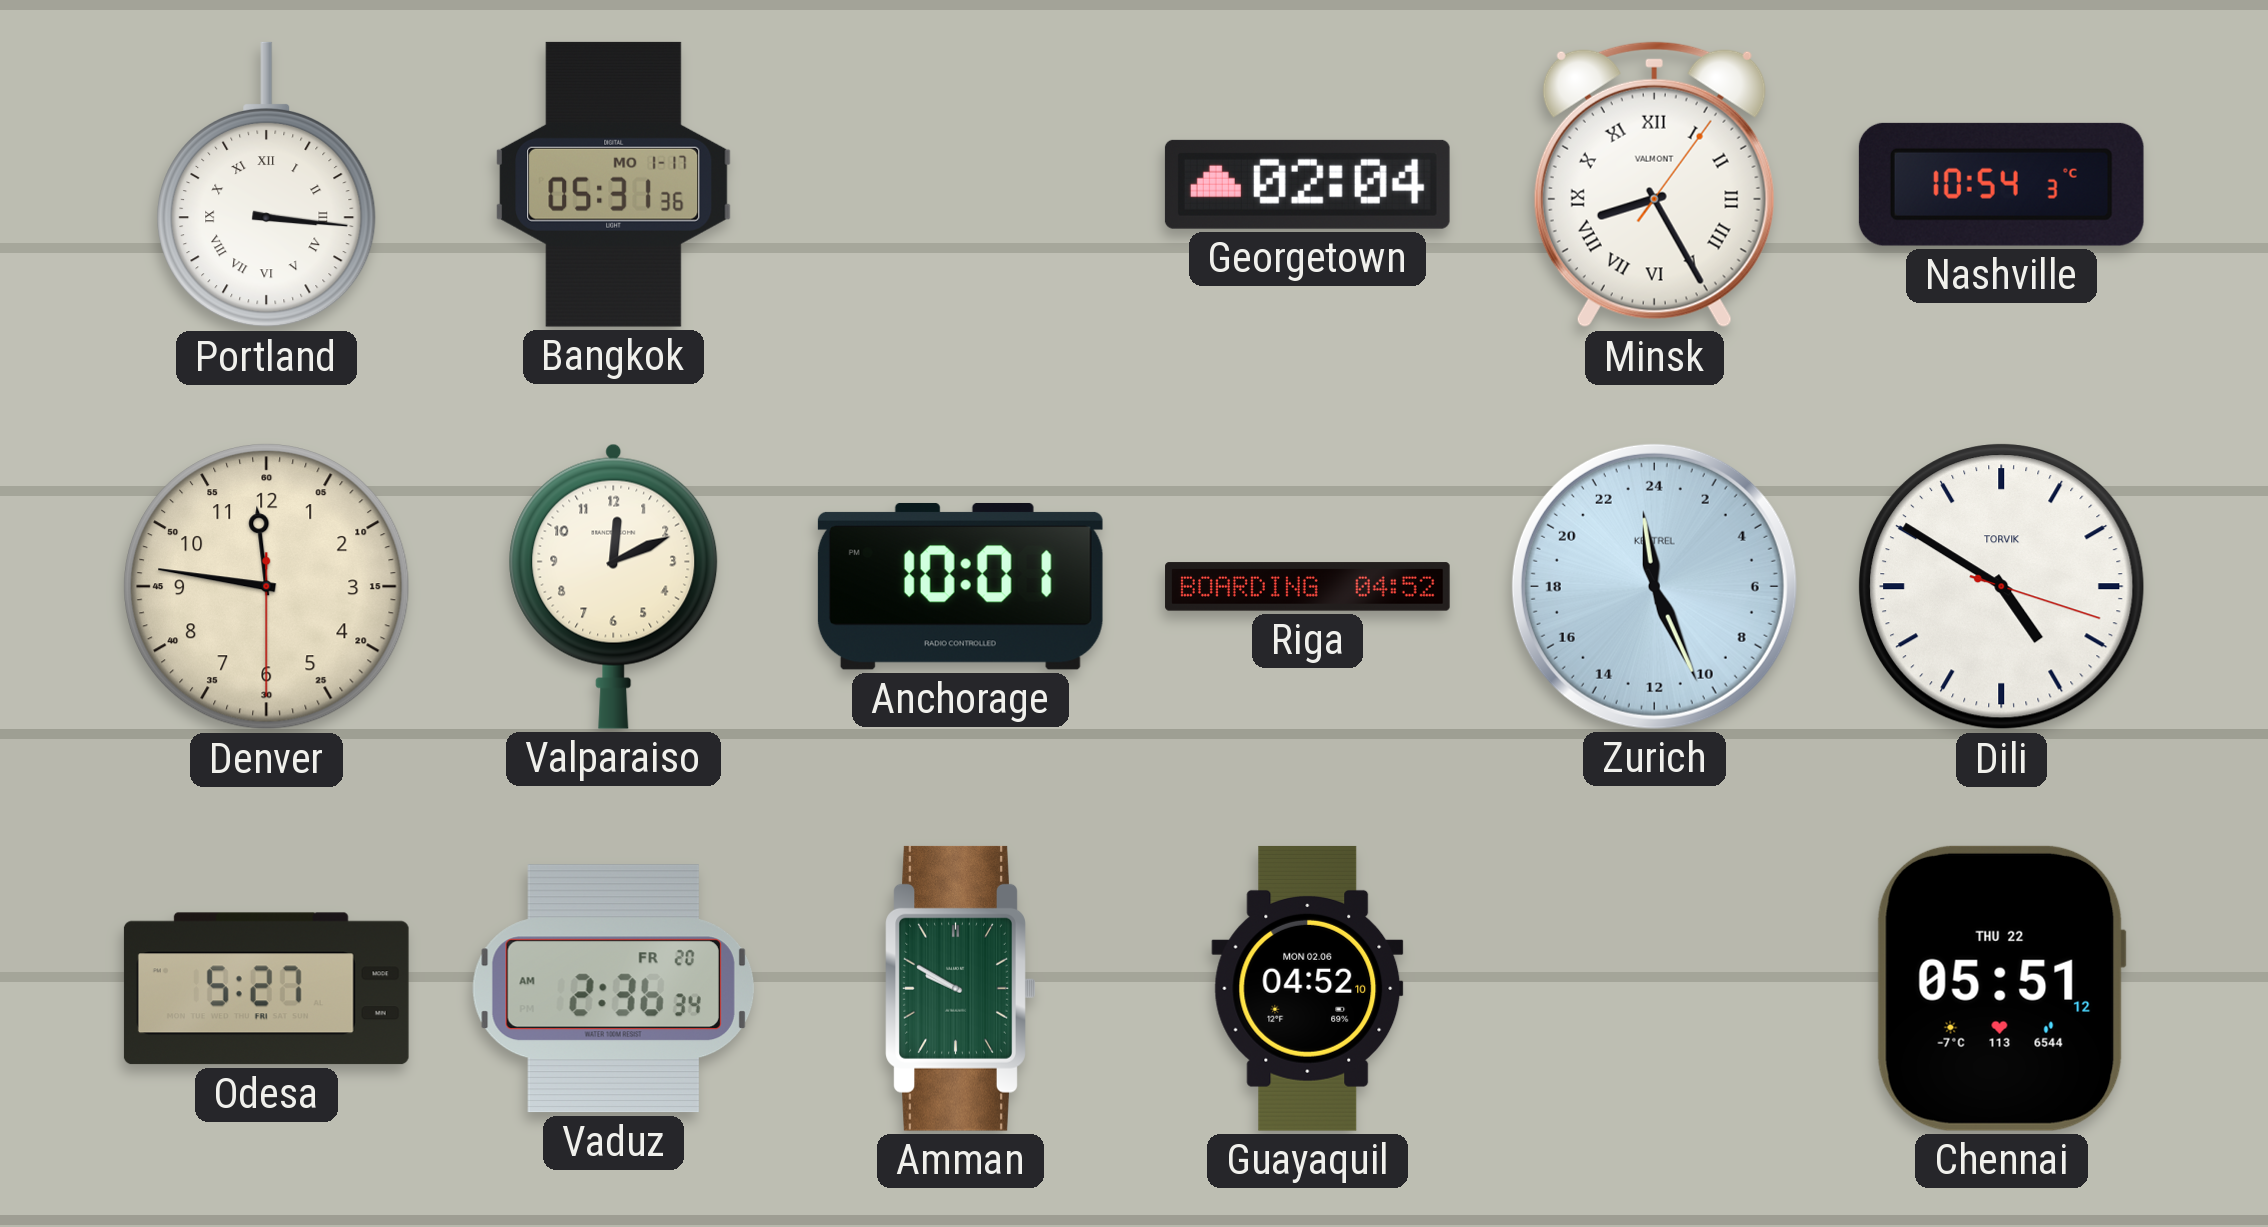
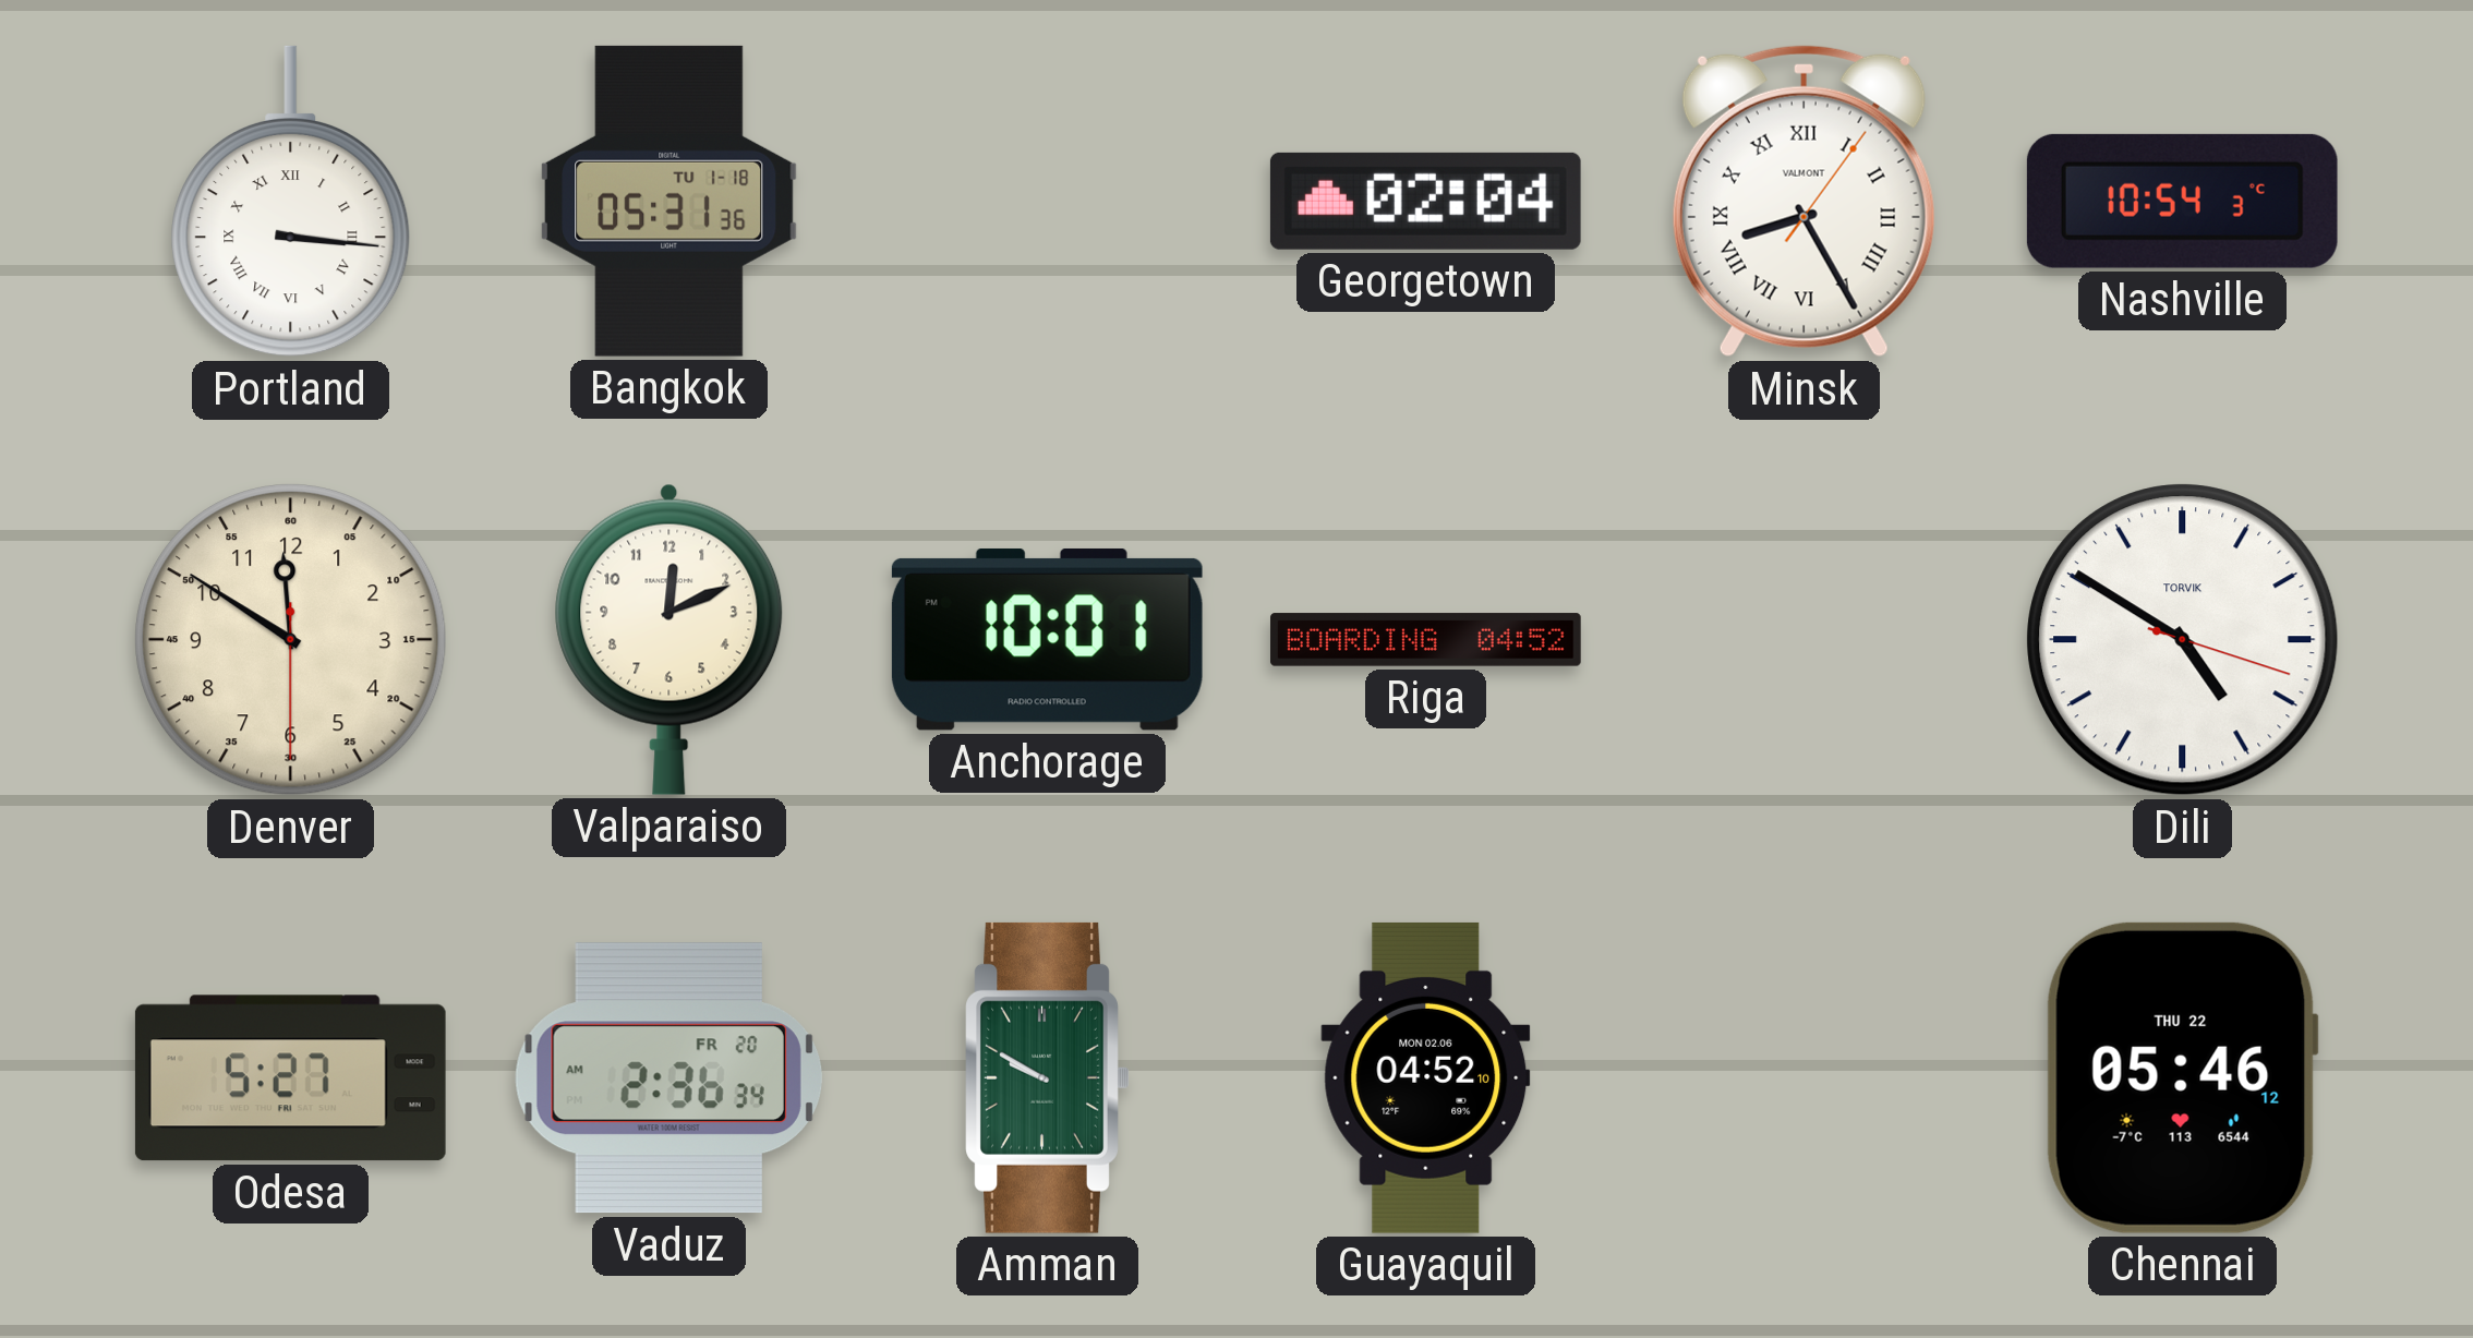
Bangkok date: MO 1-17 -> TU 1-18
Denver: 11:46 -> 11:50
Zurich: 23:26 -> none
Chennai: 05:51 -> 05:46
